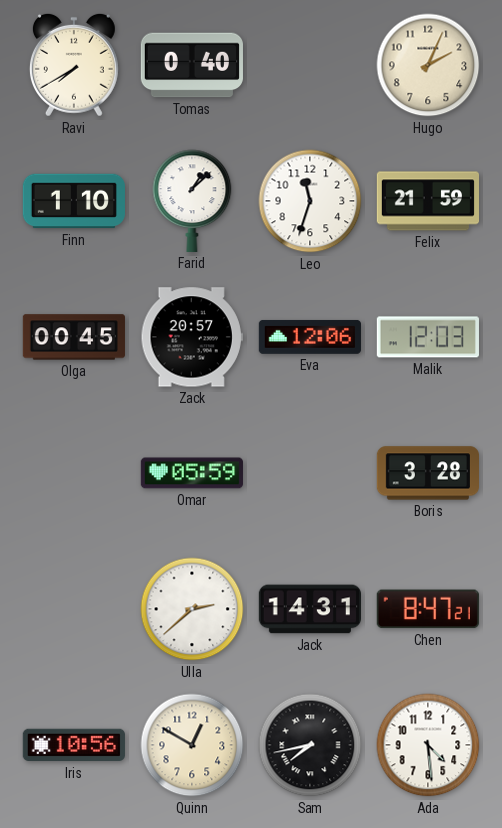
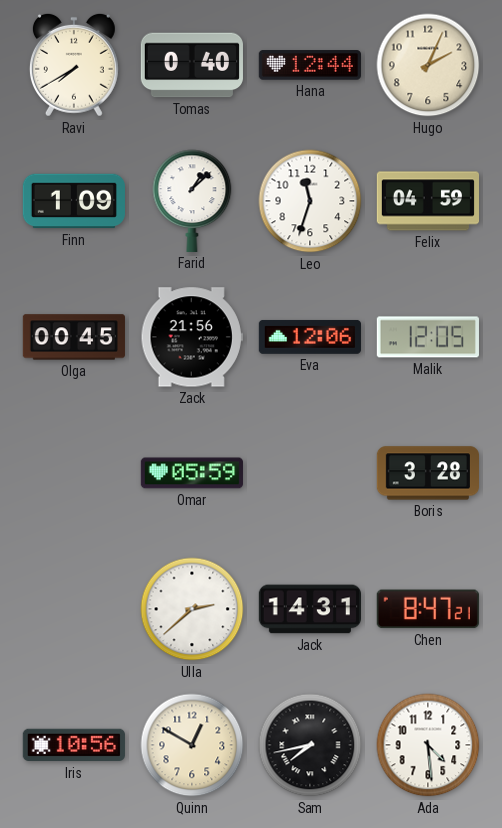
Hana: none -> 12:44
Finn: 1:10 -> 1:09
Felix: 21:59 -> 04:59
Zack: 20:57 -> 21:56
Malik: 12:03 -> 12:05
